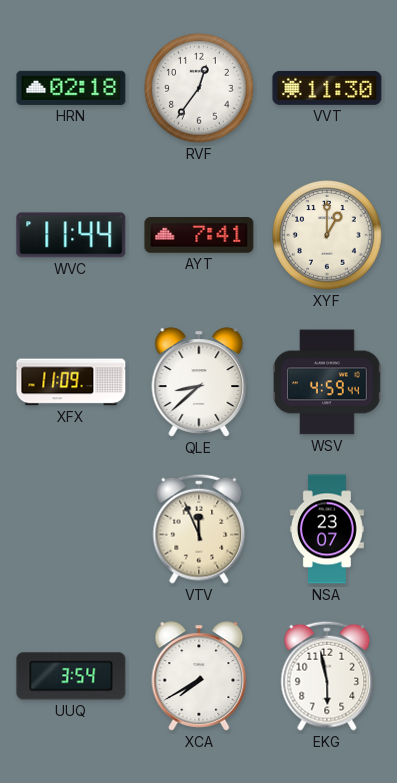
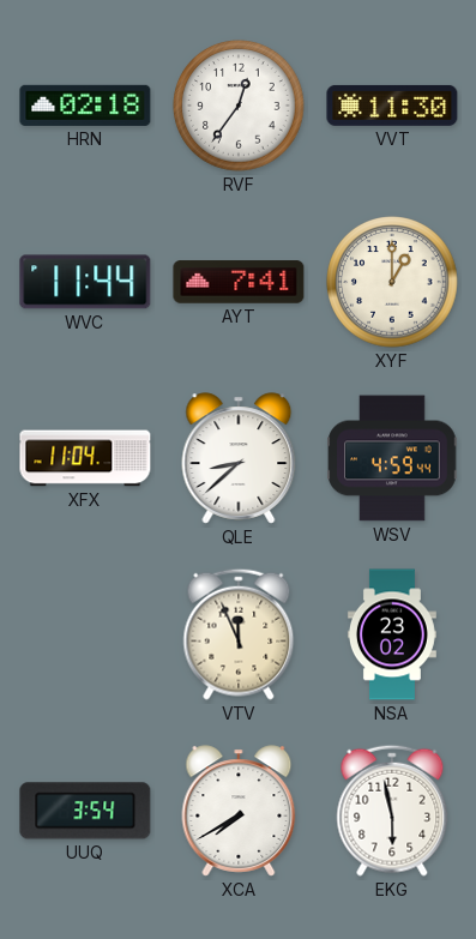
XFX: 11:09 -> 11:04
NSA: 23:07 -> 23:02
